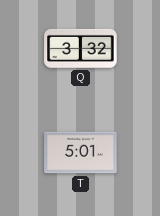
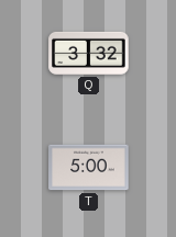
T: 5:01 -> 5:00
